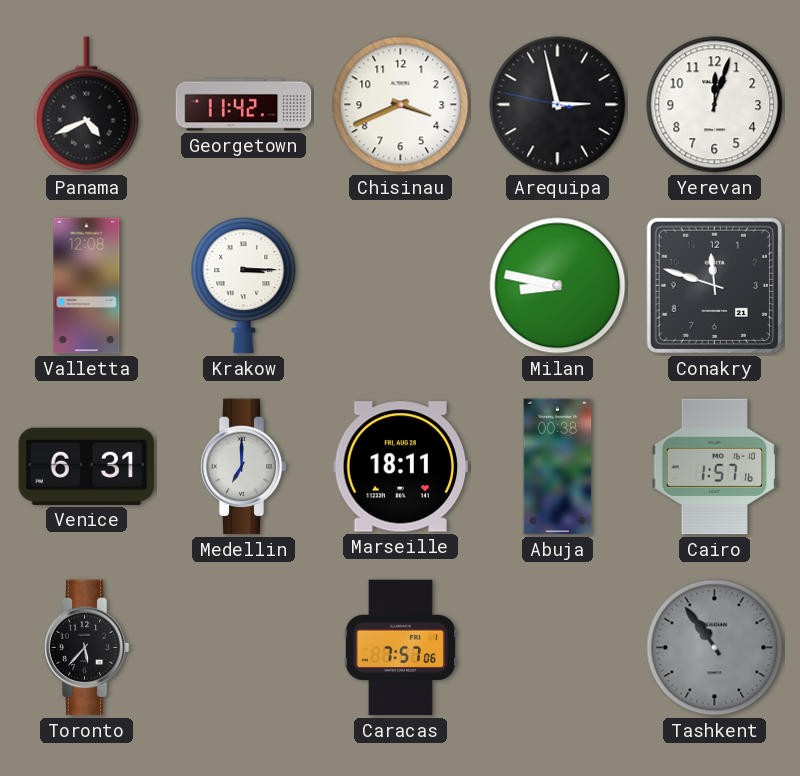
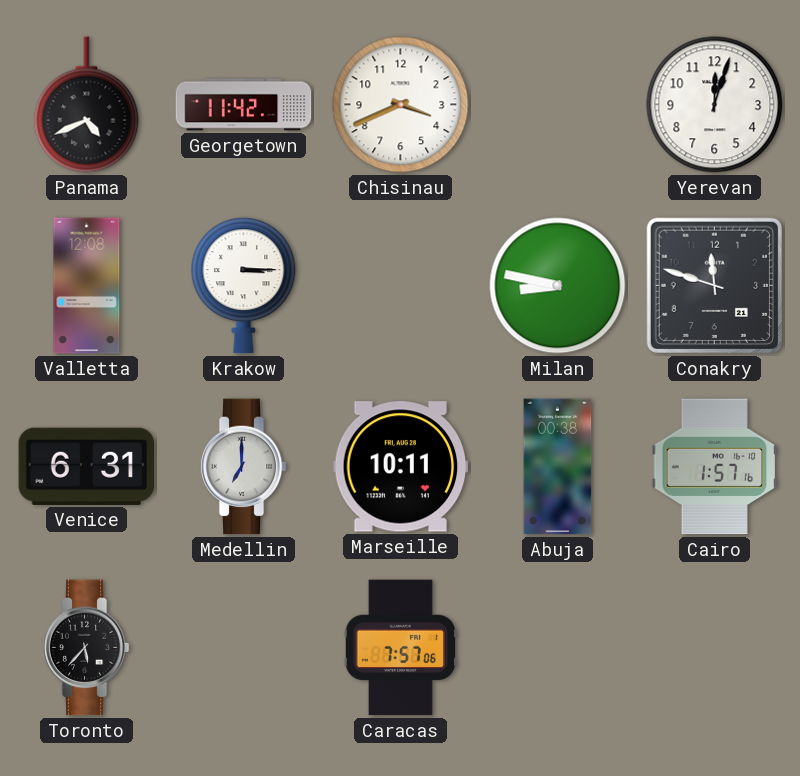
Arequipa: 2:57 -> none
Marseille: 18:11 -> 10:11
Tashkent: 10:54 -> none
